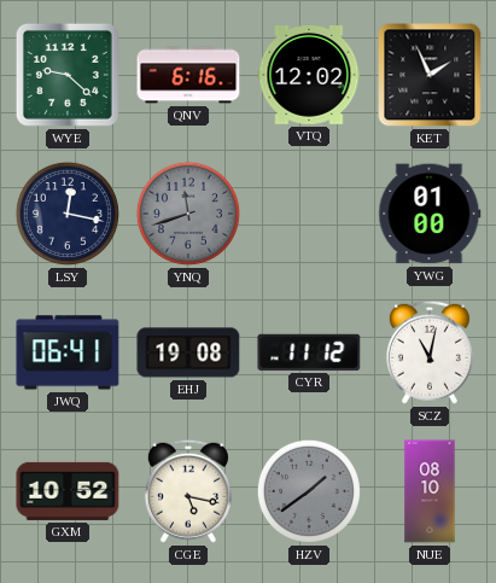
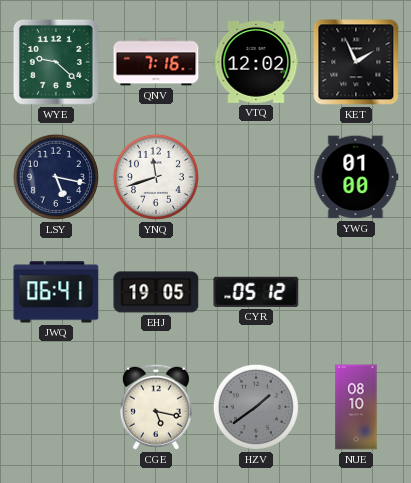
QNV: 6:16 -> 7:16
LSY: 12:17 -> 5:17
YNQ dial: grey -> white
EHJ: 19:08 -> 19:05
CYR: 11:12 -> 05:12
SCZ: 11:02 -> none
GXM: 10:52 -> none
